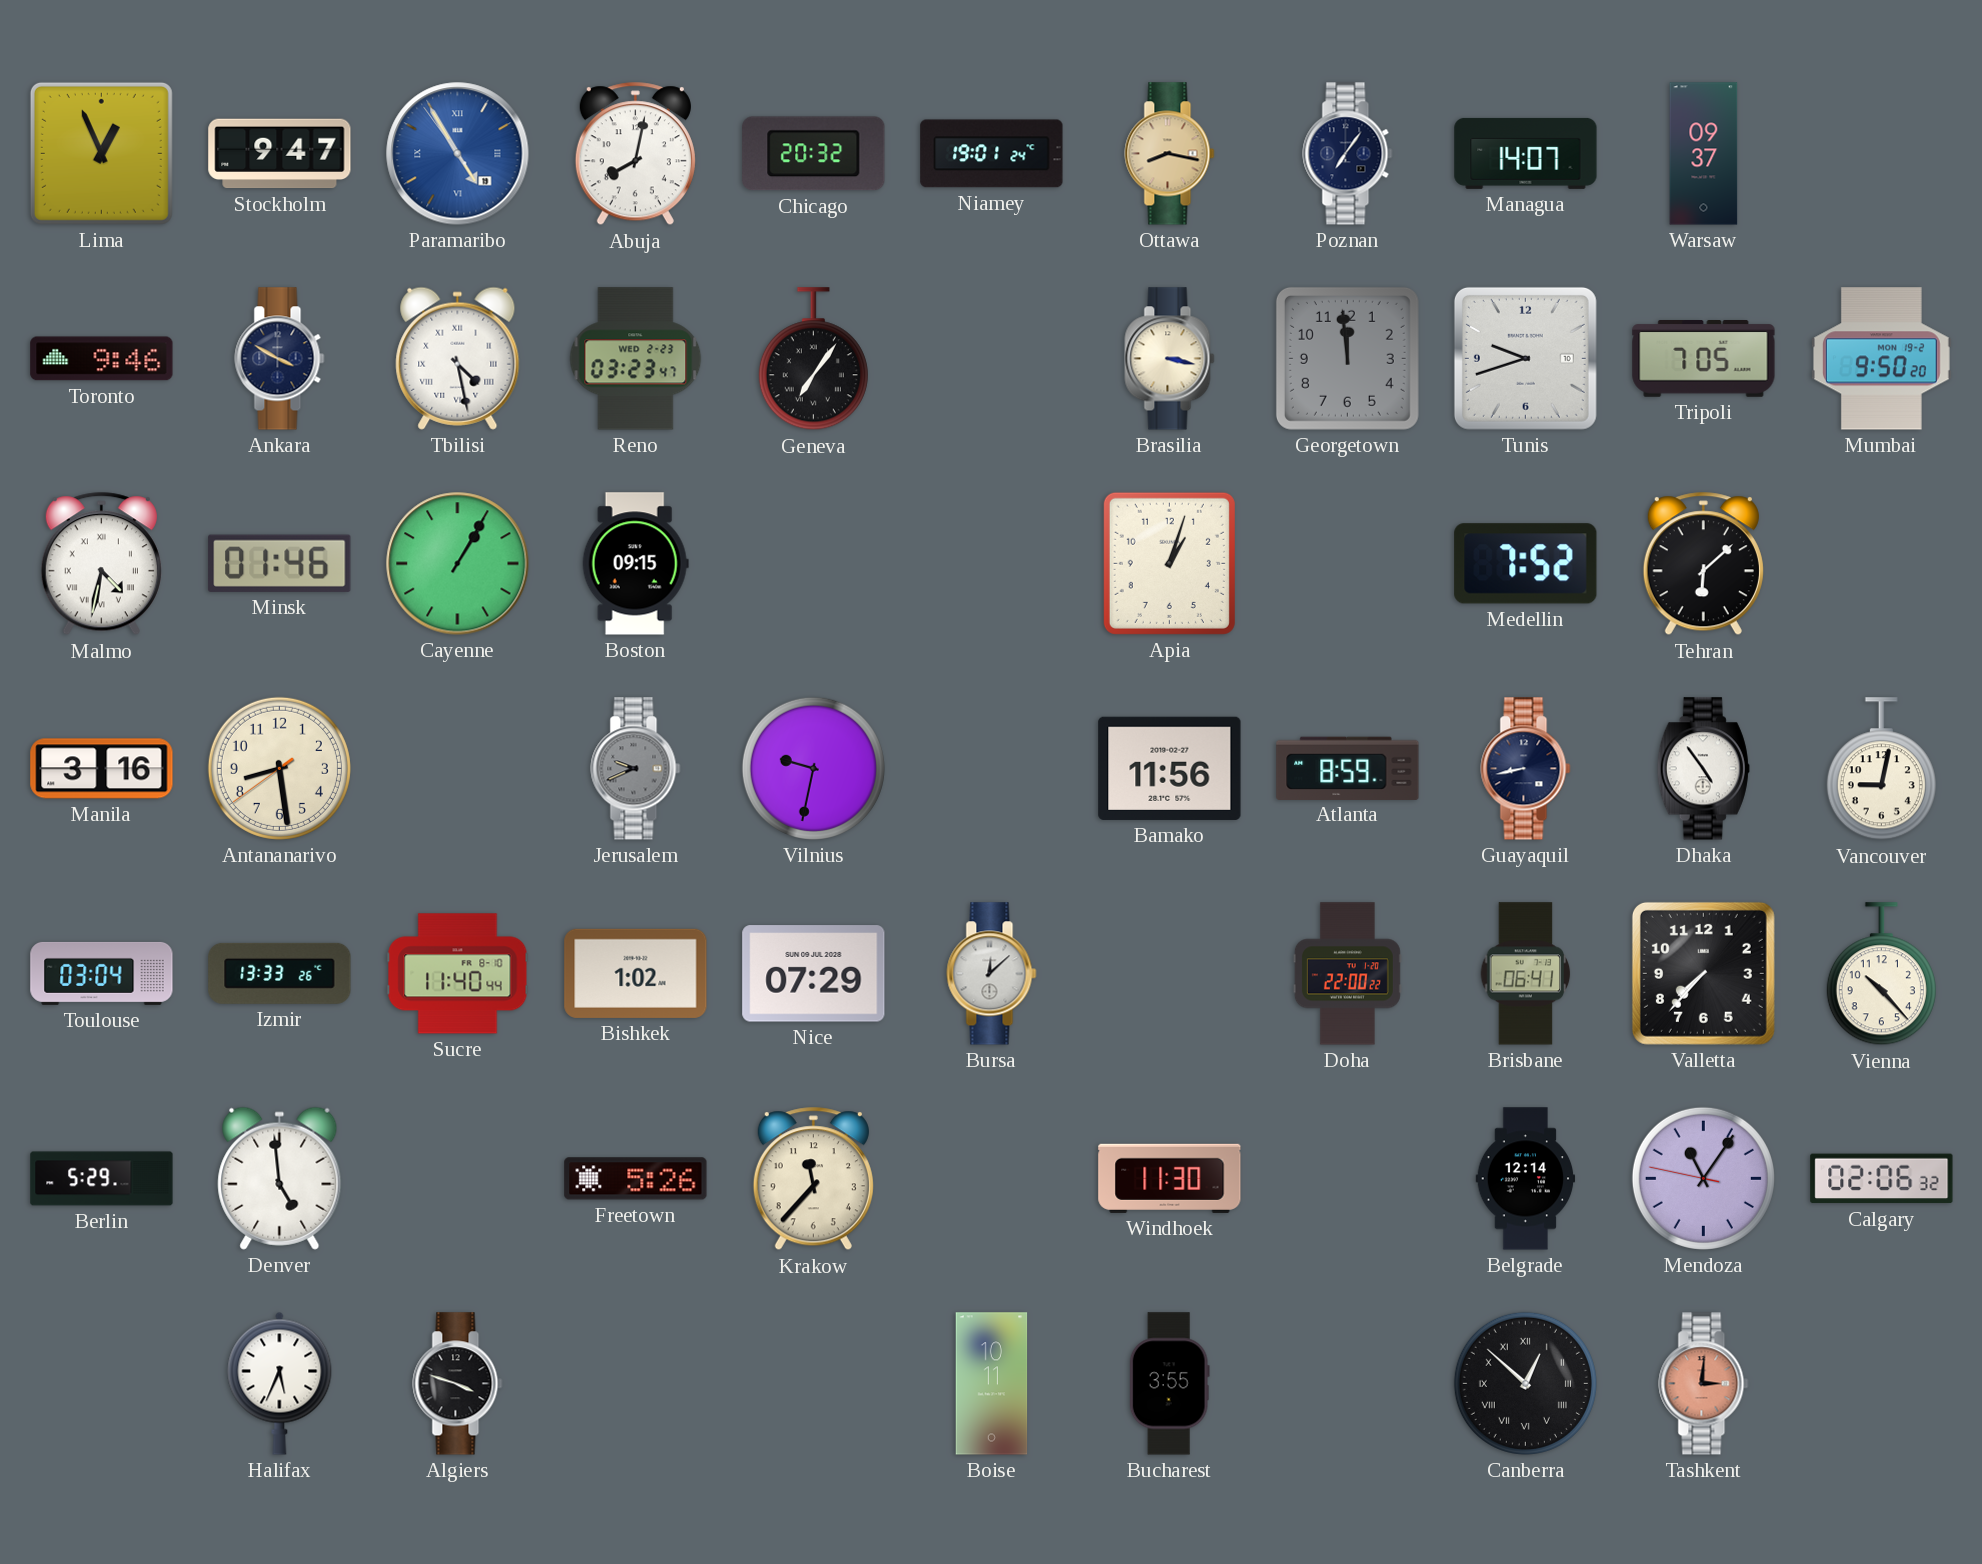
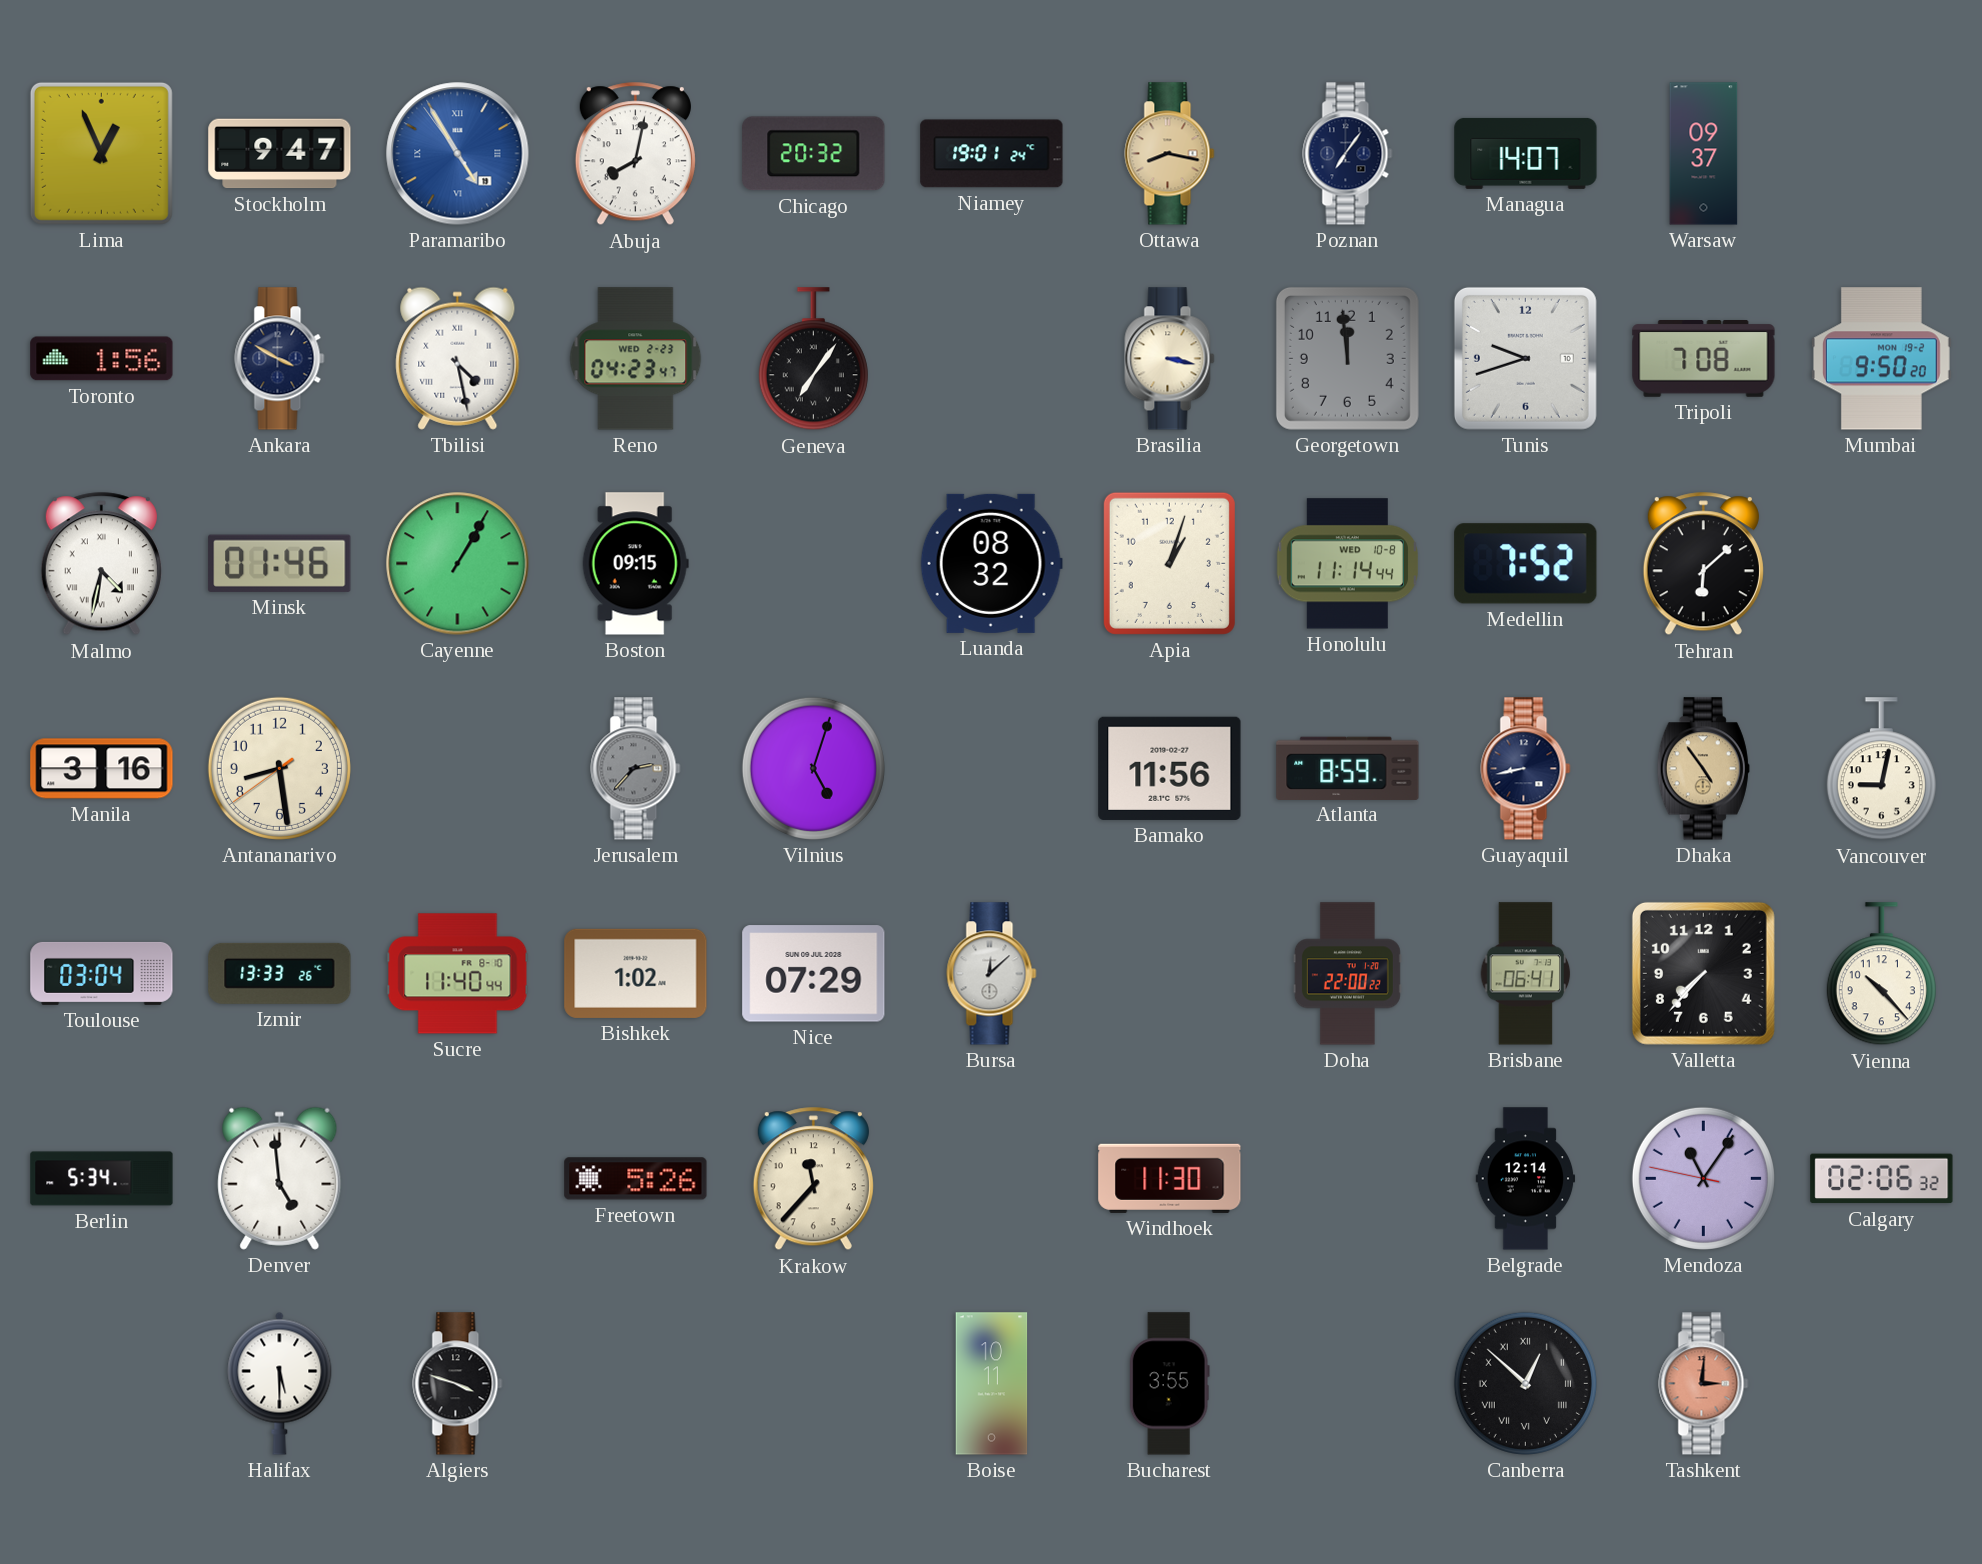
Toronto: 9:46 -> 1:56
Reno: 03:23 -> 04:23
Tripoli: 7:05 -> 7:08
Luanda: none -> 08:32
Honolulu: none -> 11:14
Jerusalem: 9:41 -> 2:37
Vilnius: 9:32 -> 5:03
Dhaka dial: white -> champagne
Berlin: 5:29 -> 5:34
Halifax: 5:34 -> 5:30
